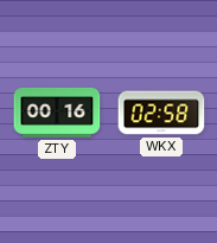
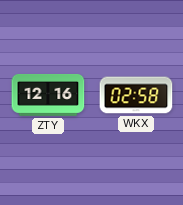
ZTY: 00:16 -> 12:16
